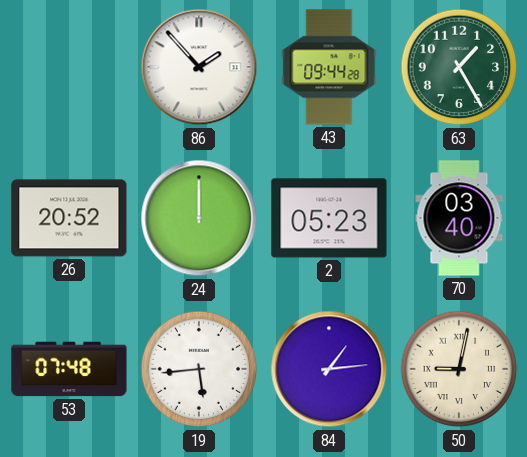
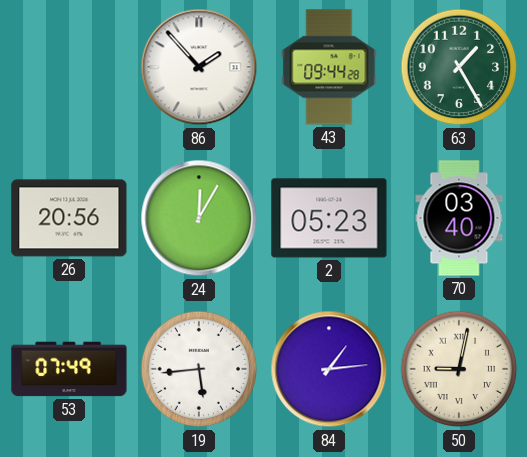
26: 20:52 -> 20:56
24: 12:00 -> 12:05
53: 07:48 -> 07:49
